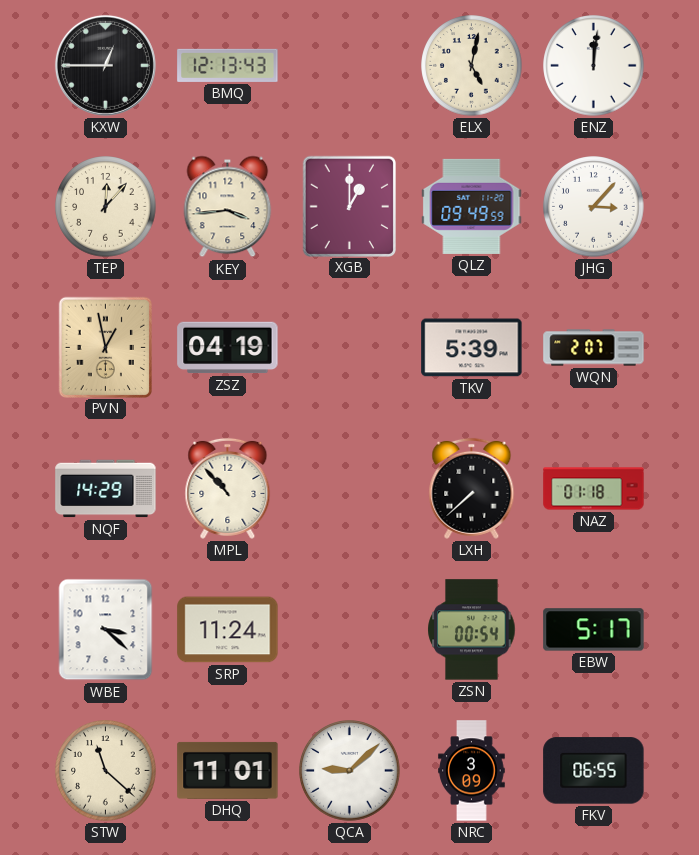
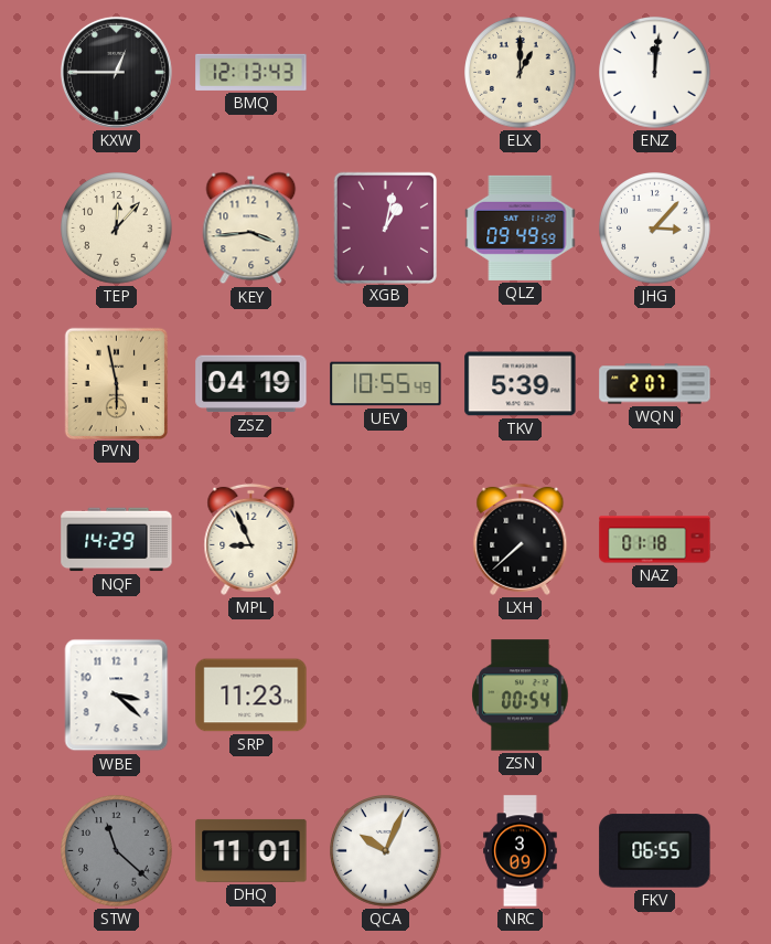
ELX: 5:02 -> 1:00
XGB: 1:00 -> 1:02
PVN: 12:58 -> 5:58
UEV: none -> 10:55
MPL: 10:53 -> 8:56
SRP: 11:24 -> 11:23
EBW: 5:17 -> none
STW dial: cream -> grey
QCA: 9:08 -> 10:04
